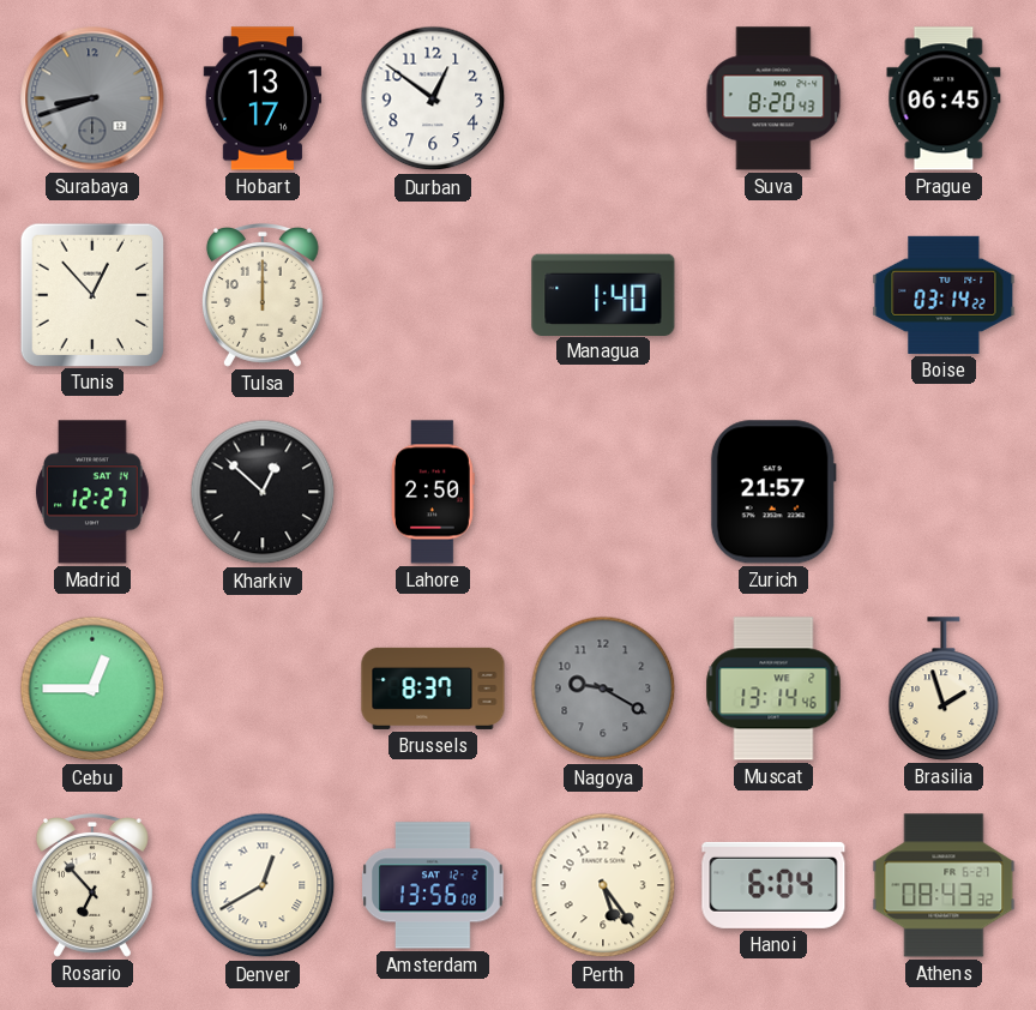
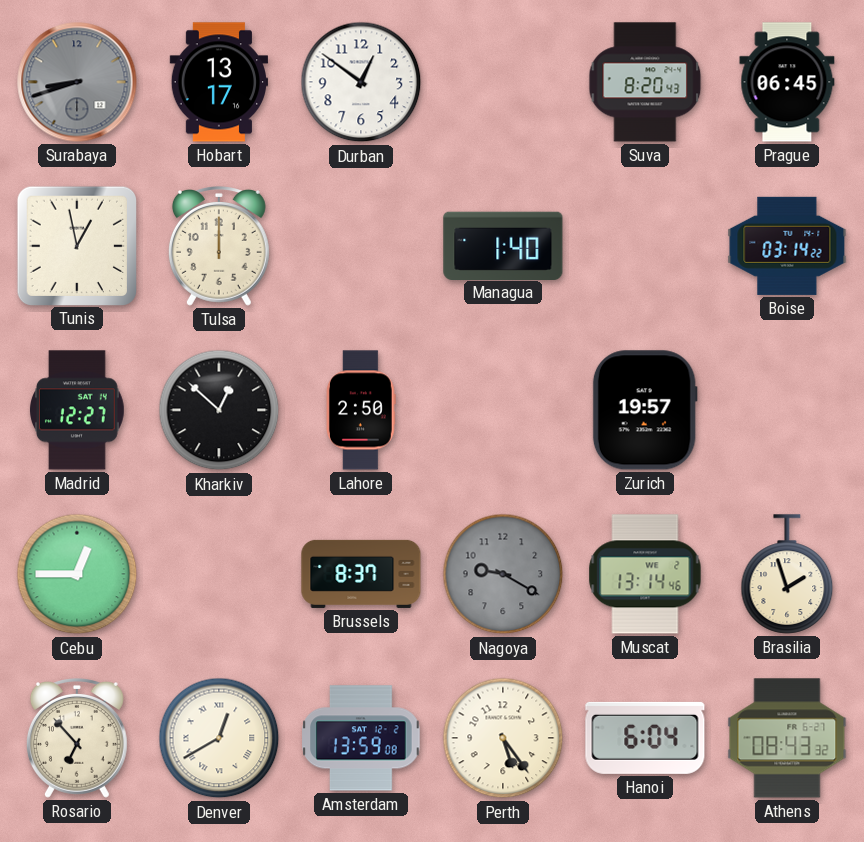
Tunis: 12:53 -> 12:58
Zurich: 21:57 -> 19:57
Amsterdam: 13:56 -> 13:59
